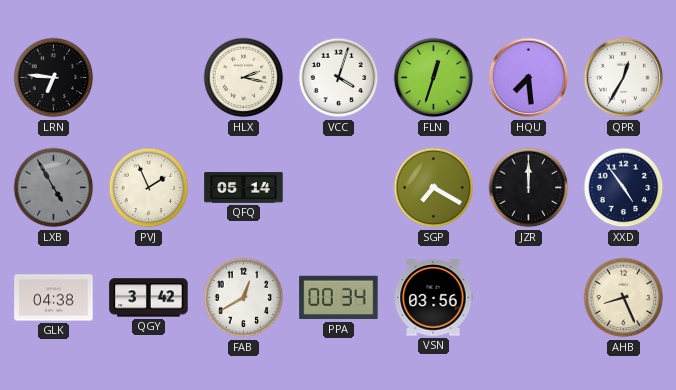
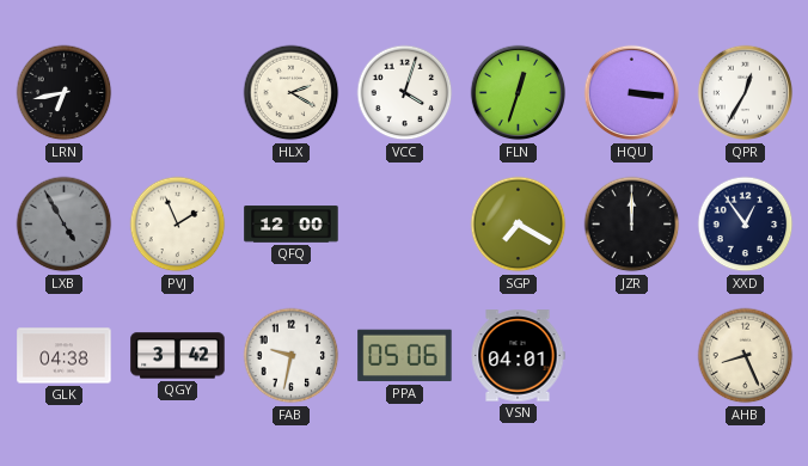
LRN: 6:46 -> 6:43
HLX: 2:17 -> 2:20
HQU: 7:29 -> 3:16
QFQ: 05:14 -> 12:00
XXD: 4:54 -> 12:54
FAB: 12:40 -> 9:32
PPA: 00:34 -> 05:06
VSN: 03:56 -> 04:01
